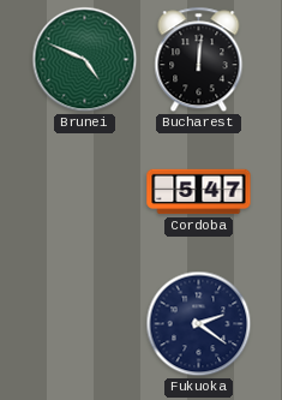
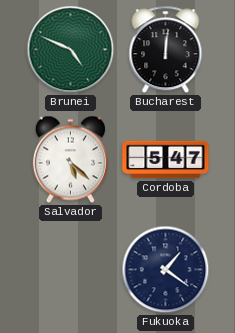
Salvador: none -> 5:22
Fukuoka: 2:21 -> 1:21
